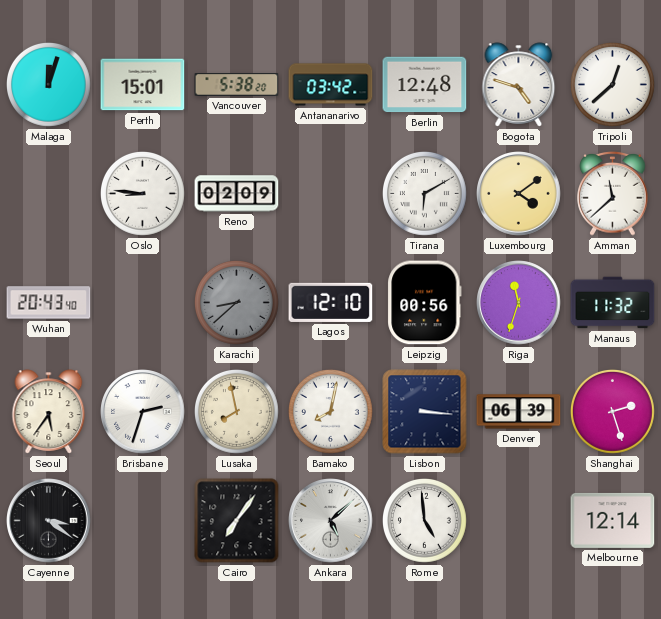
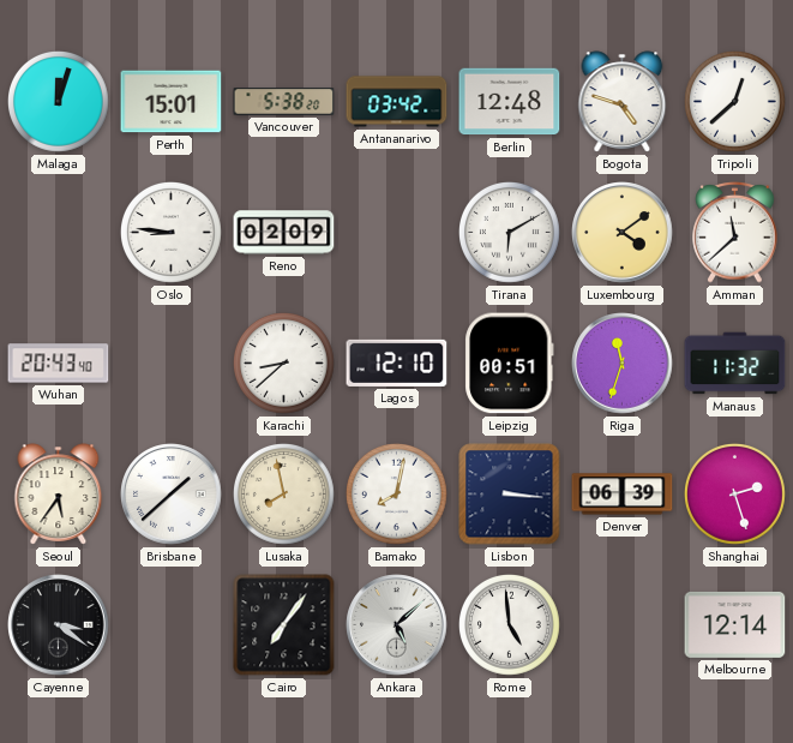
Karachi dial: grey -> white
Leipzig: 00:56 -> 00:51
Brisbane: 2:33 -> 1:38
